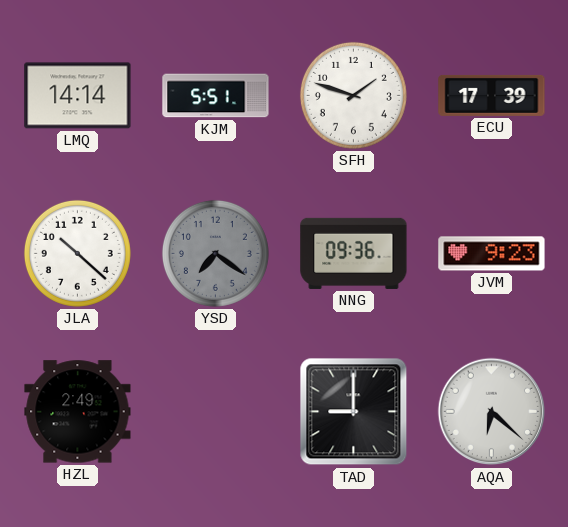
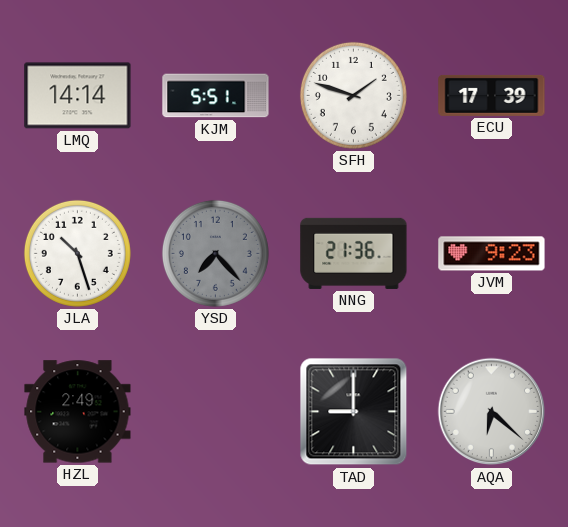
JLA: 10:22 -> 10:27
YSD: 7:21 -> 7:23
NNG: 09:36 -> 21:36
